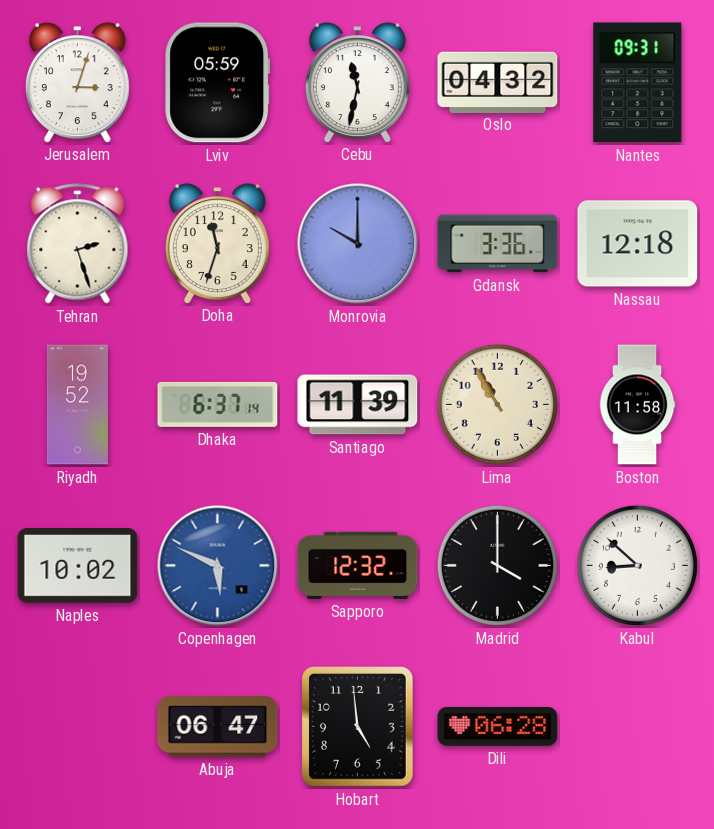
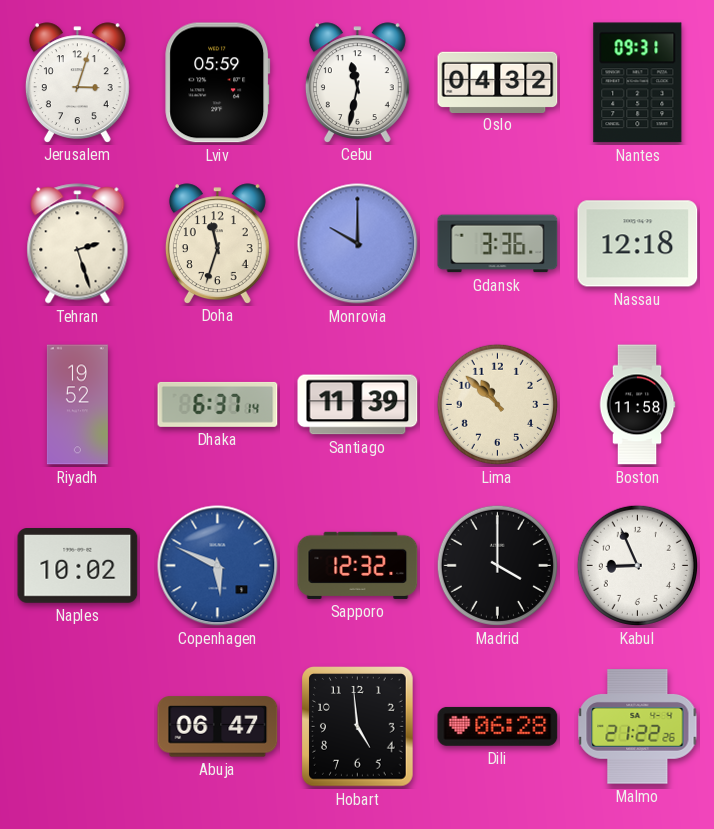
Lima: 10:55 -> 10:52
Kabul: 8:52 -> 8:56
Malmo: none -> 21:22
